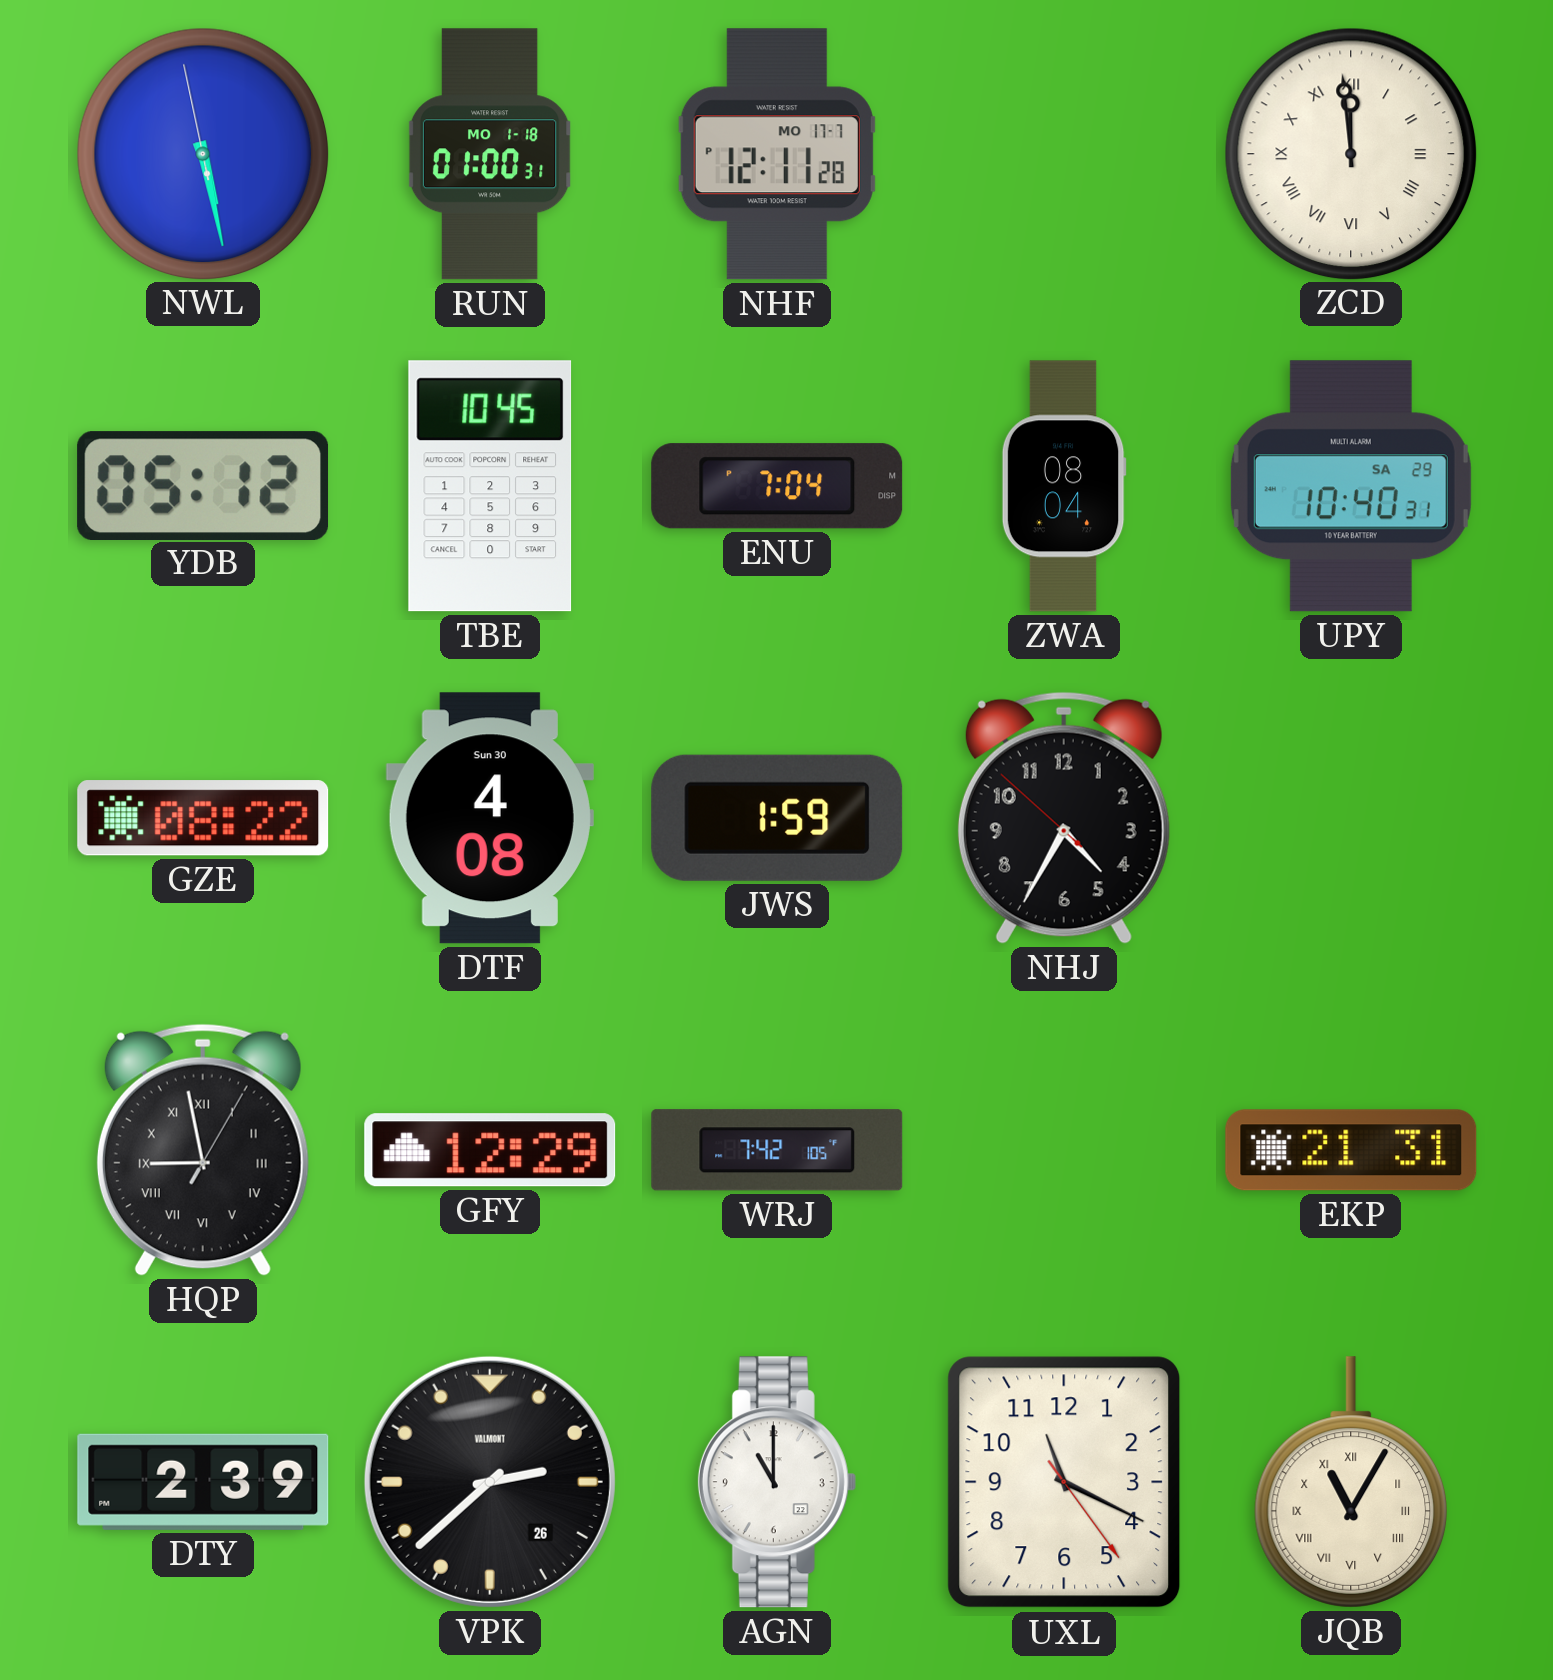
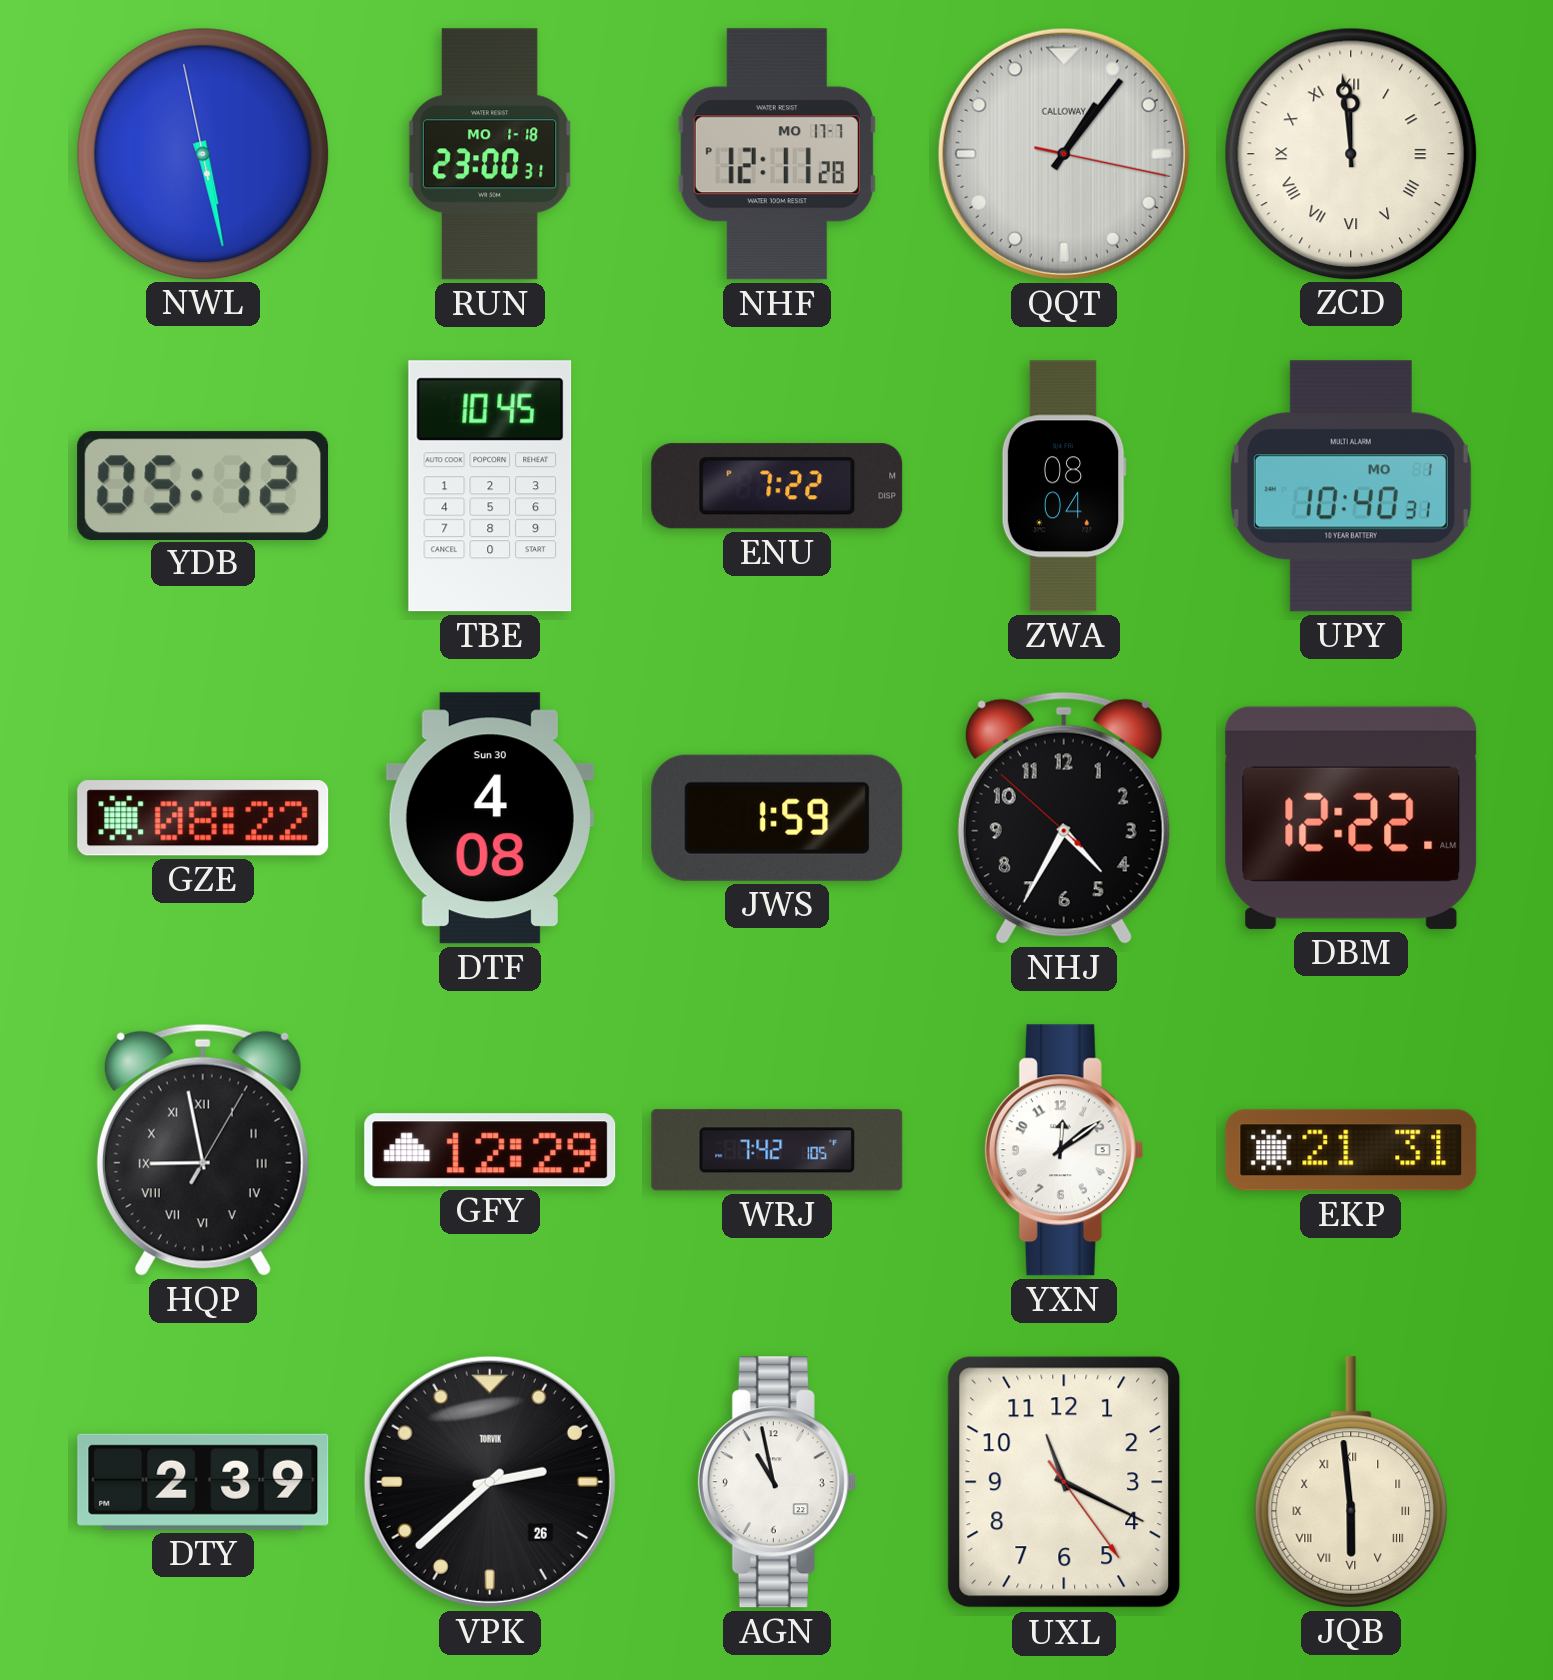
RUN: 01:00 -> 23:00
QQT: none -> 1:06
ENU: 7:04 -> 7:22
UPY date: SA 29 -> MO 1
DBM: none -> 12:22
YXN: none -> 12:09
VPK brand: VALMONT -> TORVIK
AGN: 11:00 -> 10:58
JQB: 11:05 -> 5:59
